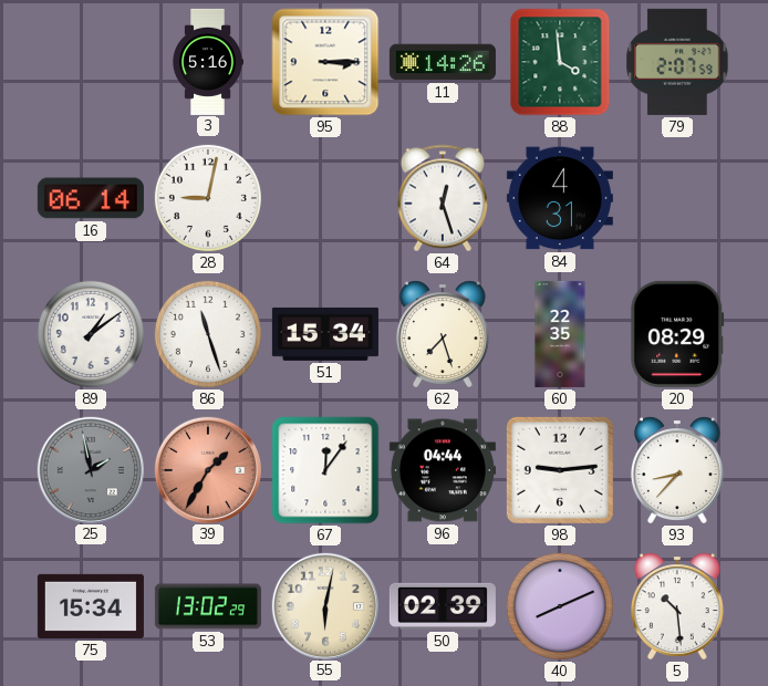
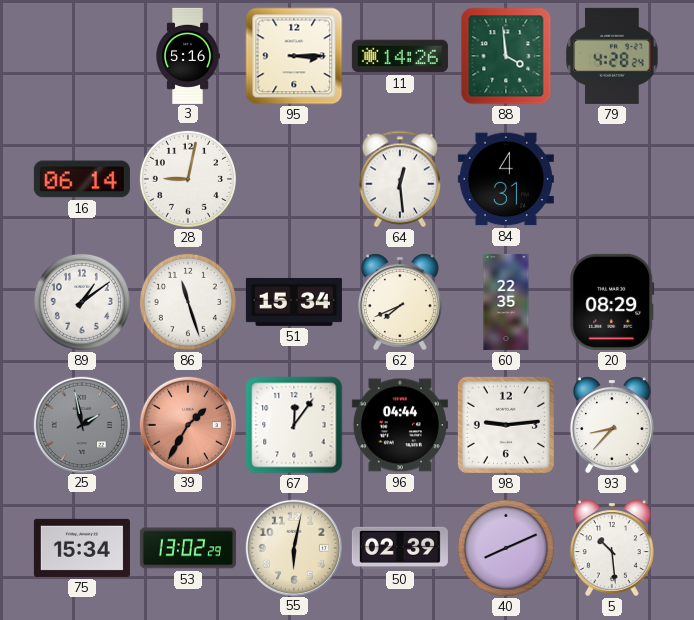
79: 2:07 -> 4:28
64: 12:27 -> 12:29
62: 7:27 -> 7:41
